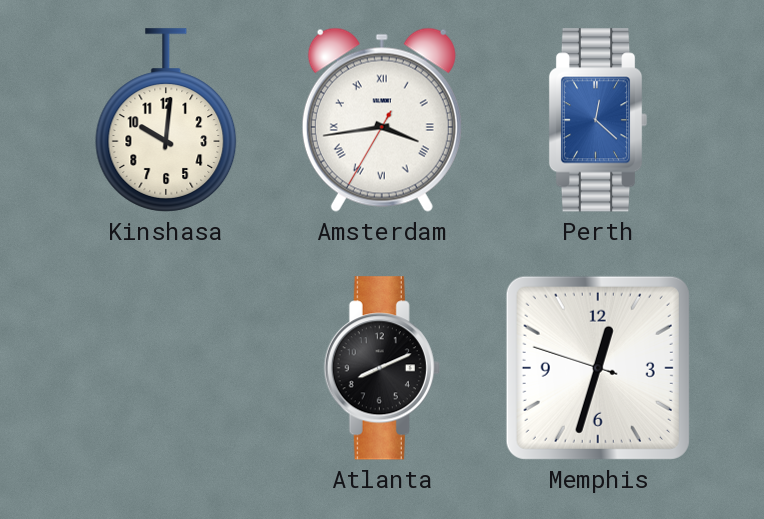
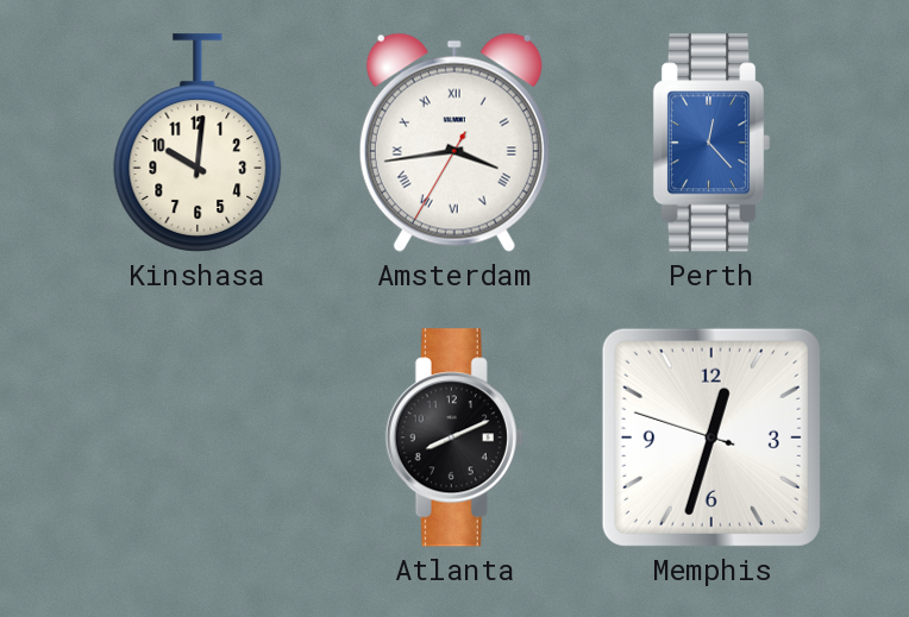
Perth: 12:22 -> 12:23
